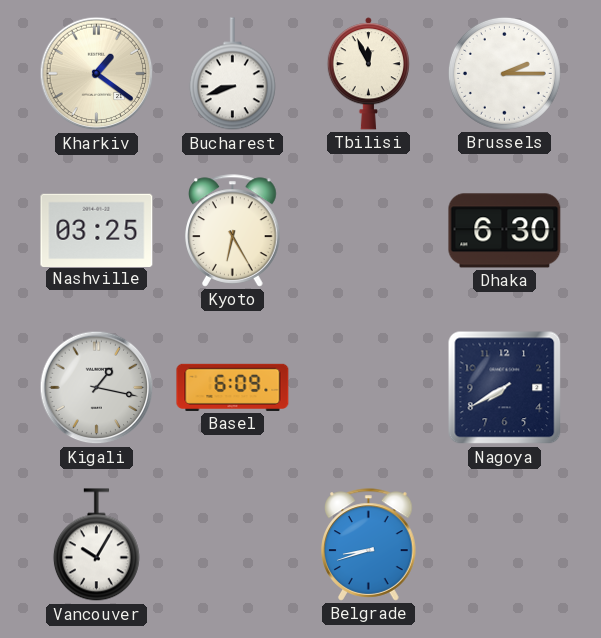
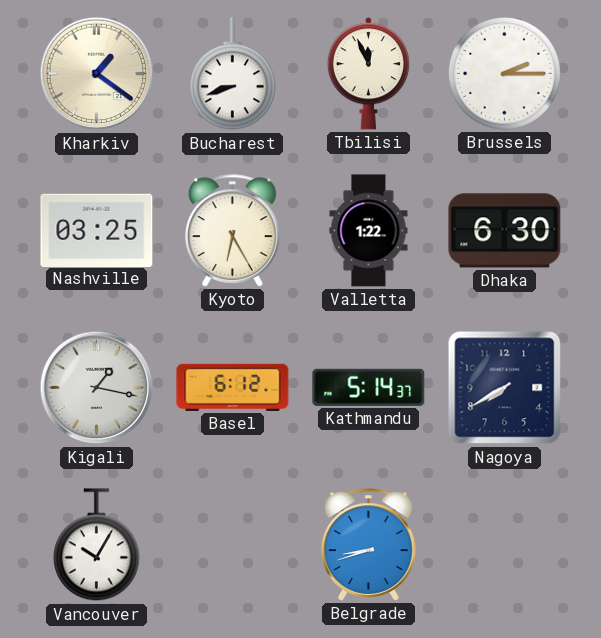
Valletta: none -> 1:22
Basel: 6:09 -> 6:12
Kathmandu: none -> 5:14
